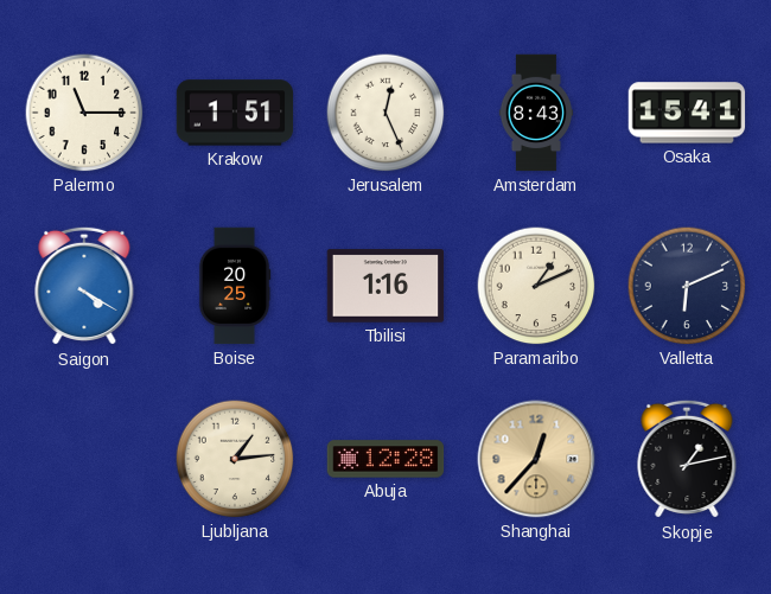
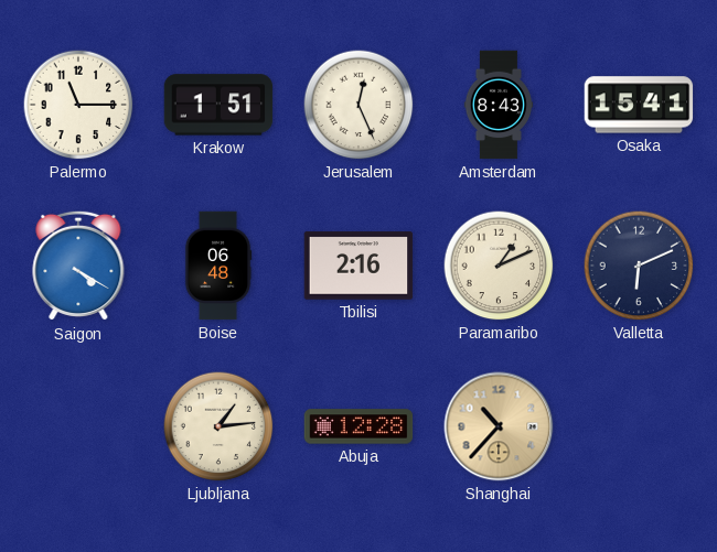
Boise: 20:25 -> 06:48
Tbilisi: 1:16 -> 2:16
Shanghai: 12:37 -> 10:37
Skopje: 1:13 -> none
